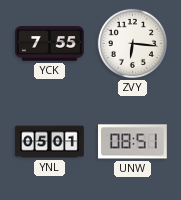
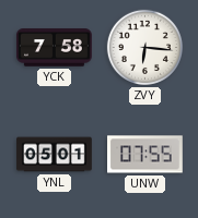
YCK: 7:55 -> 7:58
UNW: 08:51 -> 07:55
